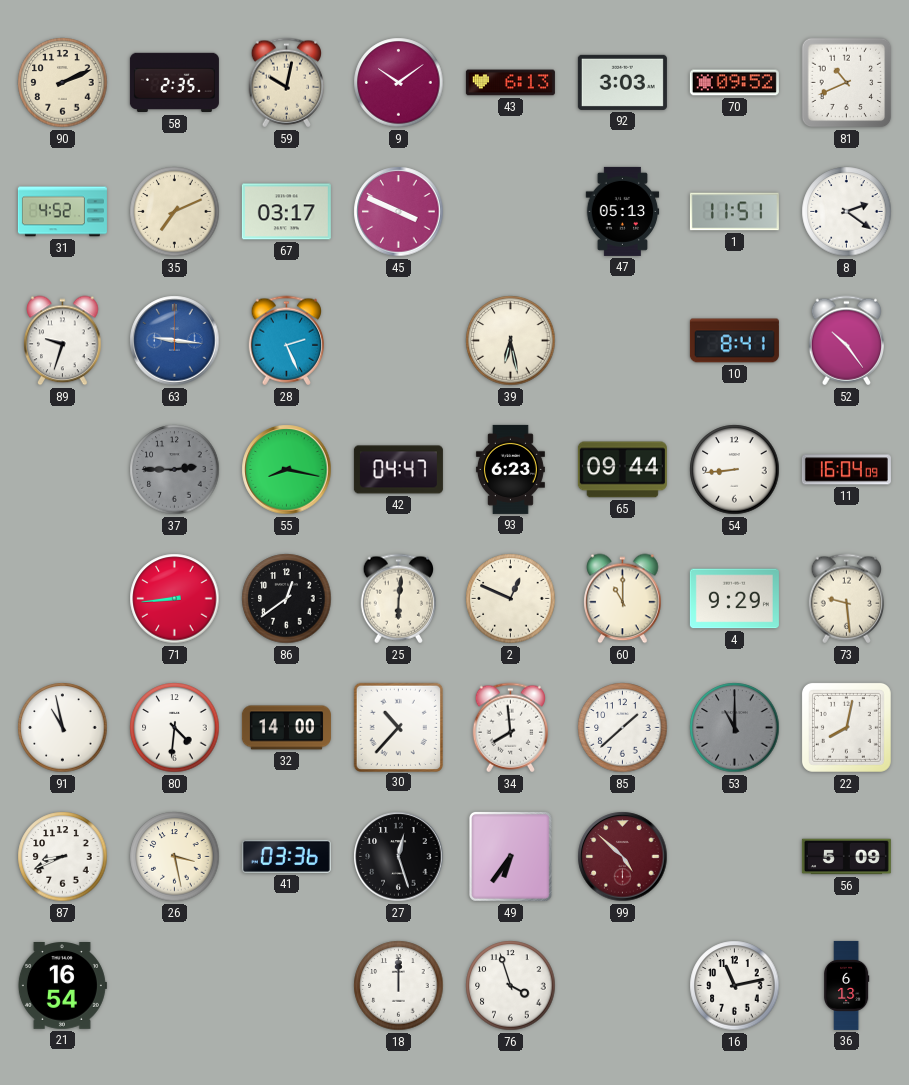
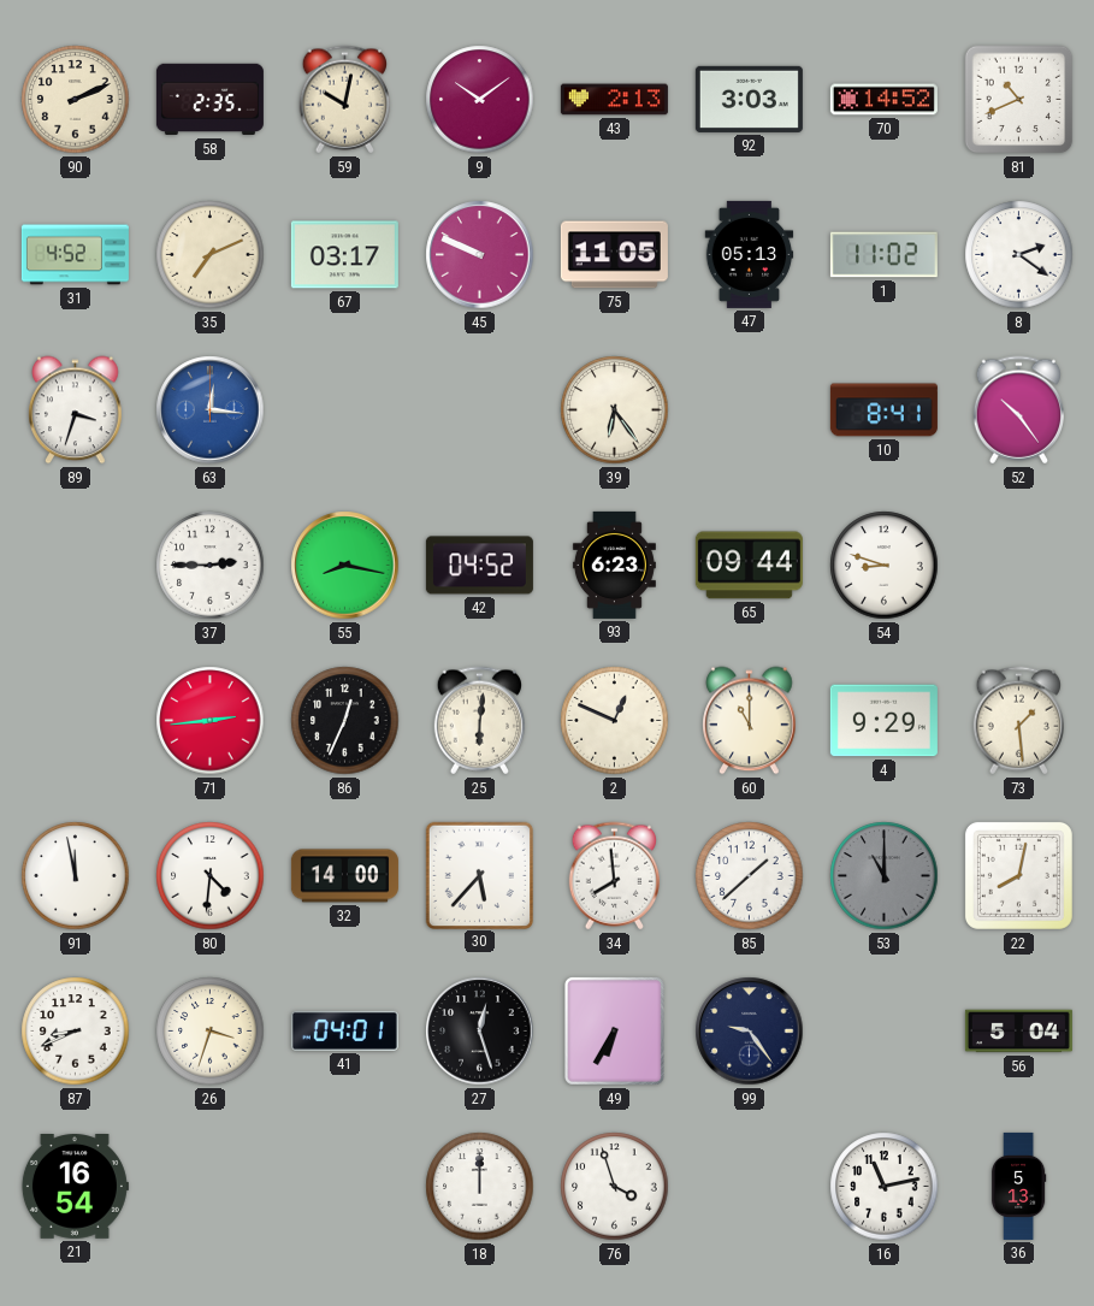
43: 6:13 -> 2:13
70: 09:52 -> 14:52
45: 3:49 -> 9:49
75: none -> 11:05
1: 11:51 -> 11:02
89: 9:33 -> 3:33
63: 9:16 -> 12:16
28: 2:26 -> none
39: 6:28 -> 6:24
37 dial: grey -> white
42: 04:47 -> 04:52
54: 8:44 -> 8:48
11: 16:04 -> none
71: 8:44 -> 2:44
86: 12:39 -> 12:34
73: 9:29 -> 1:29
91: 10:58 -> 11:58
30: 10:37 -> 5:37
26: 3:28 -> 3:33
41: 03:36 -> 04:01
49: 6:36 -> 6:35
99: 4:52 -> 9:24
99 dial: burgundy -> navy
56: 5:09 -> 5:04
36: 6:13 -> 5:13
